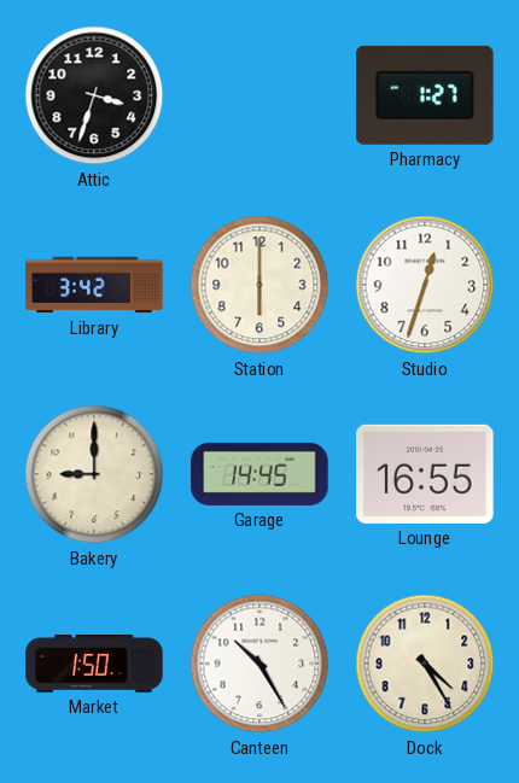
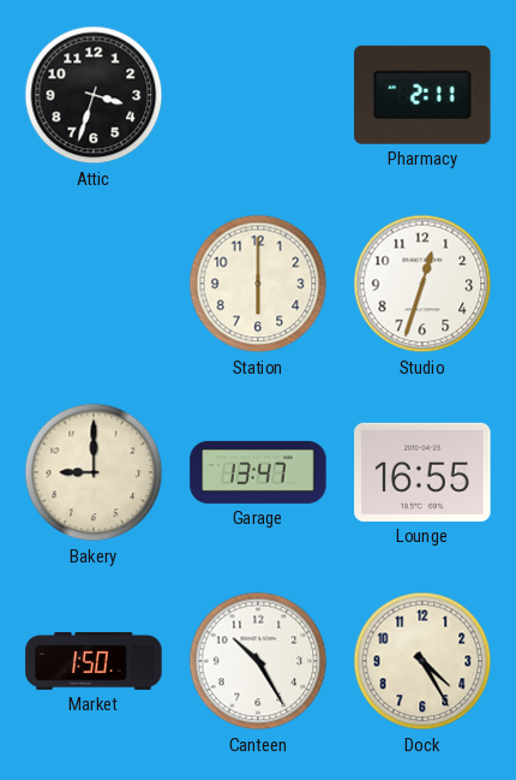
Pharmacy: 1:27 -> 2:11
Library: 3:42 -> none
Garage: 14:45 -> 13:47
